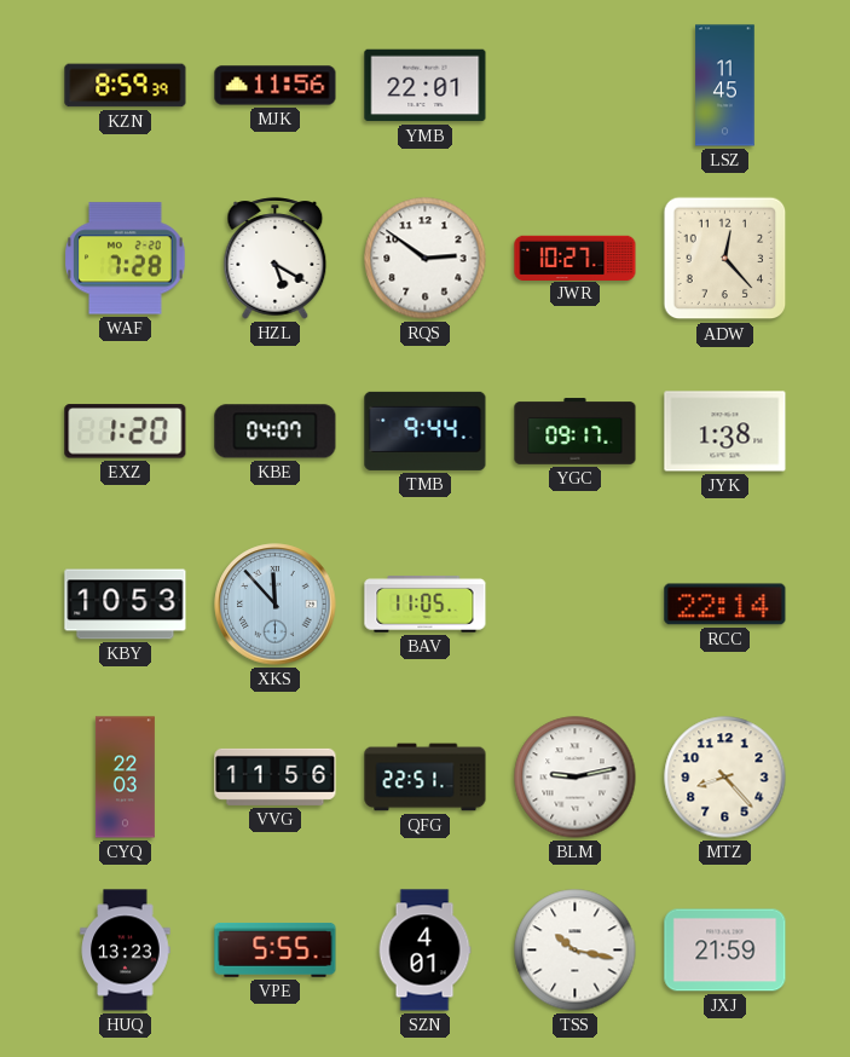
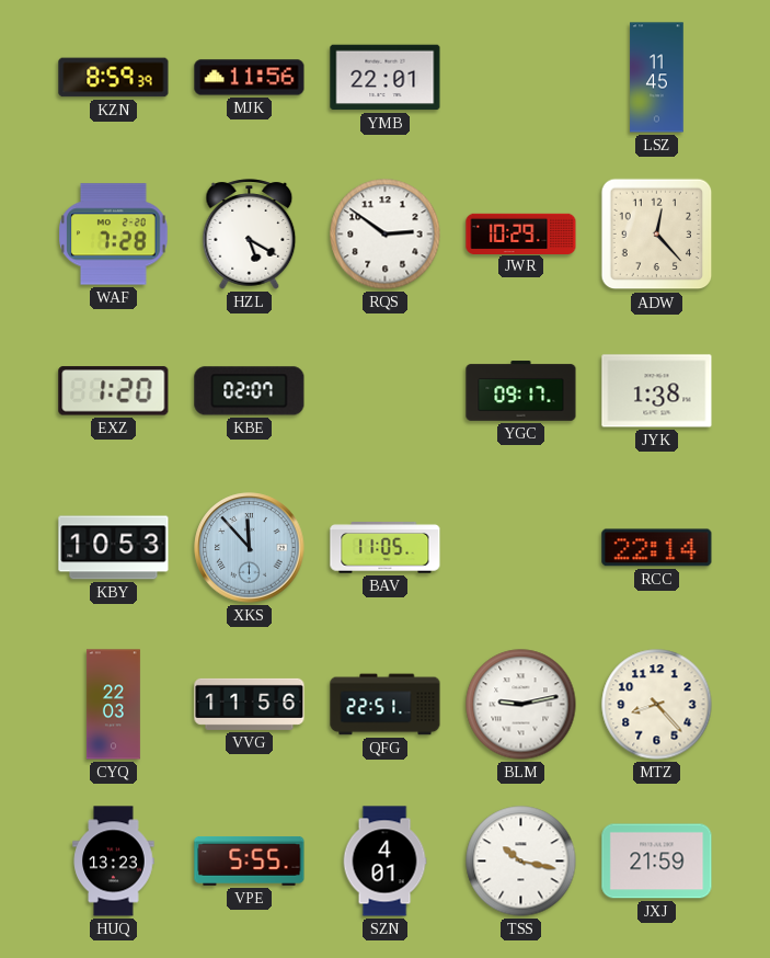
JWR: 10:27 -> 10:29
KBE: 04:07 -> 02:07
TMB: 9:44 -> none
